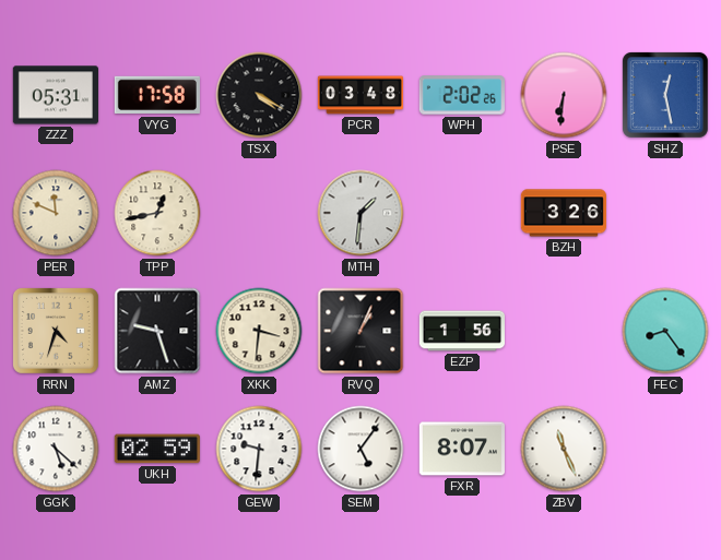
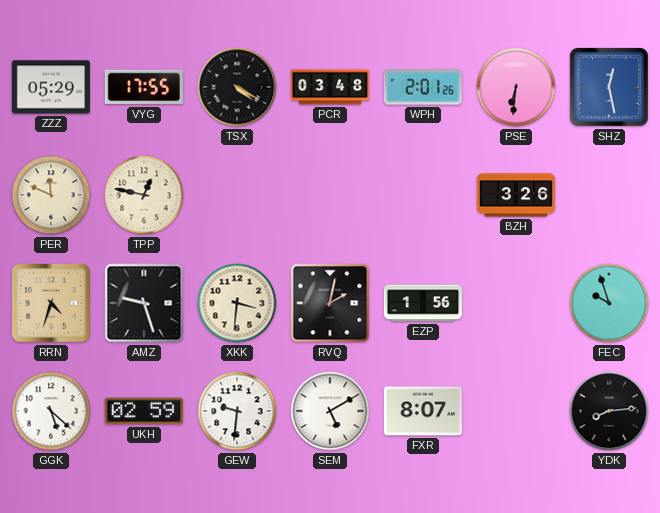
ZZZ: 05:31 -> 05:29
VYG: 17:58 -> 17:55
WPH: 2:02 -> 2:01
TPP: 12:43 -> 12:47
MTH: 1:31 -> none
RVQ: 1:04 -> 2:02
FEC: 8:24 -> 9:57
SEM: 5:06 -> 5:10
ZBV: 11:26 -> none
YDK: none -> 8:14
